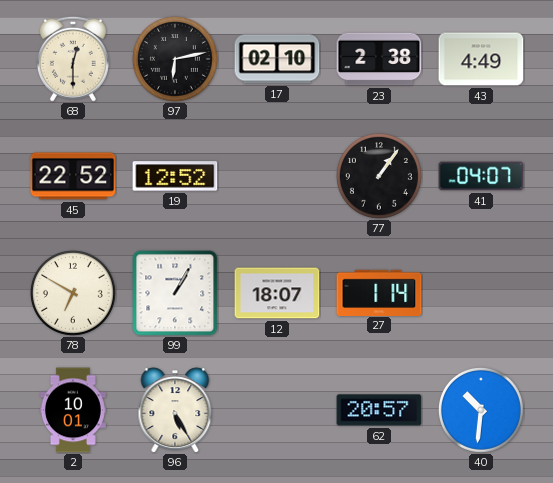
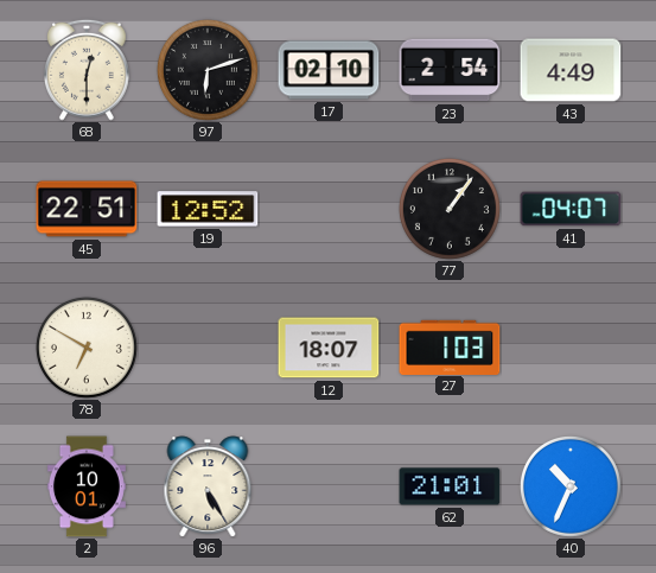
97: 6:13 -> 6:12
23: 2:38 -> 2:54
45: 22:52 -> 22:51
99: 1:05 -> none
27: 1:14 -> 1:03
62: 20:57 -> 21:01
40: 10:31 -> 10:34
